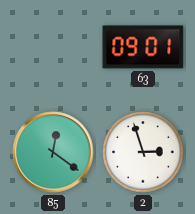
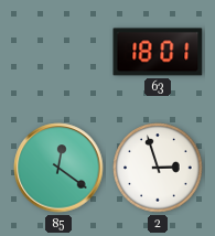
63: 09:01 -> 18:01
